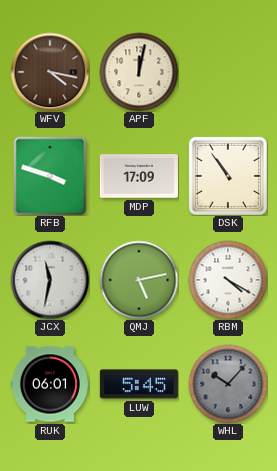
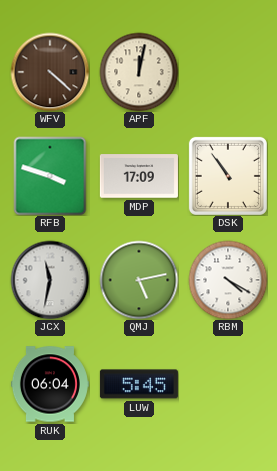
WFV: 4:17 -> 4:22
RUK: 06:01 -> 06:04
WHL: 10:07 -> none
